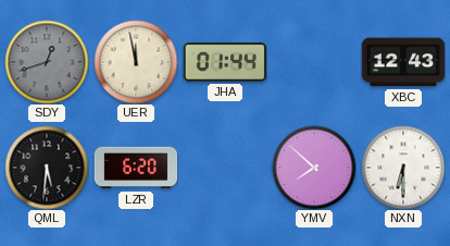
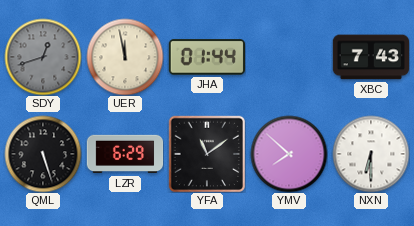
XBC: 12:43 -> 7:43
QML: 5:31 -> 5:27
LZR: 6:20 -> 6:29
YFA: none -> 11:09
